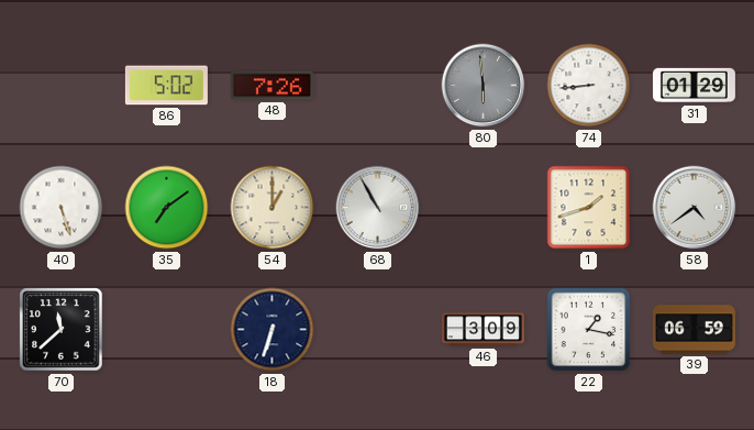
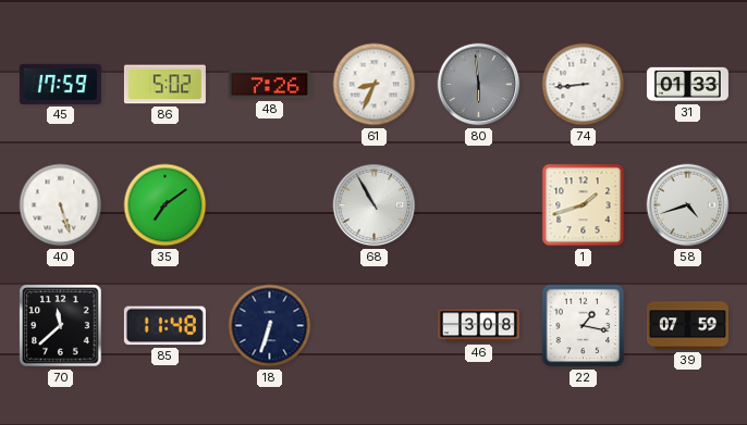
45: none -> 17:59
61: none -> 8:34
31: 01:29 -> 01:33
54: 1:00 -> none
58: 4:39 -> 4:42
85: none -> 11:48
46: 3:09 -> 3:08
39: 06:59 -> 07:59
